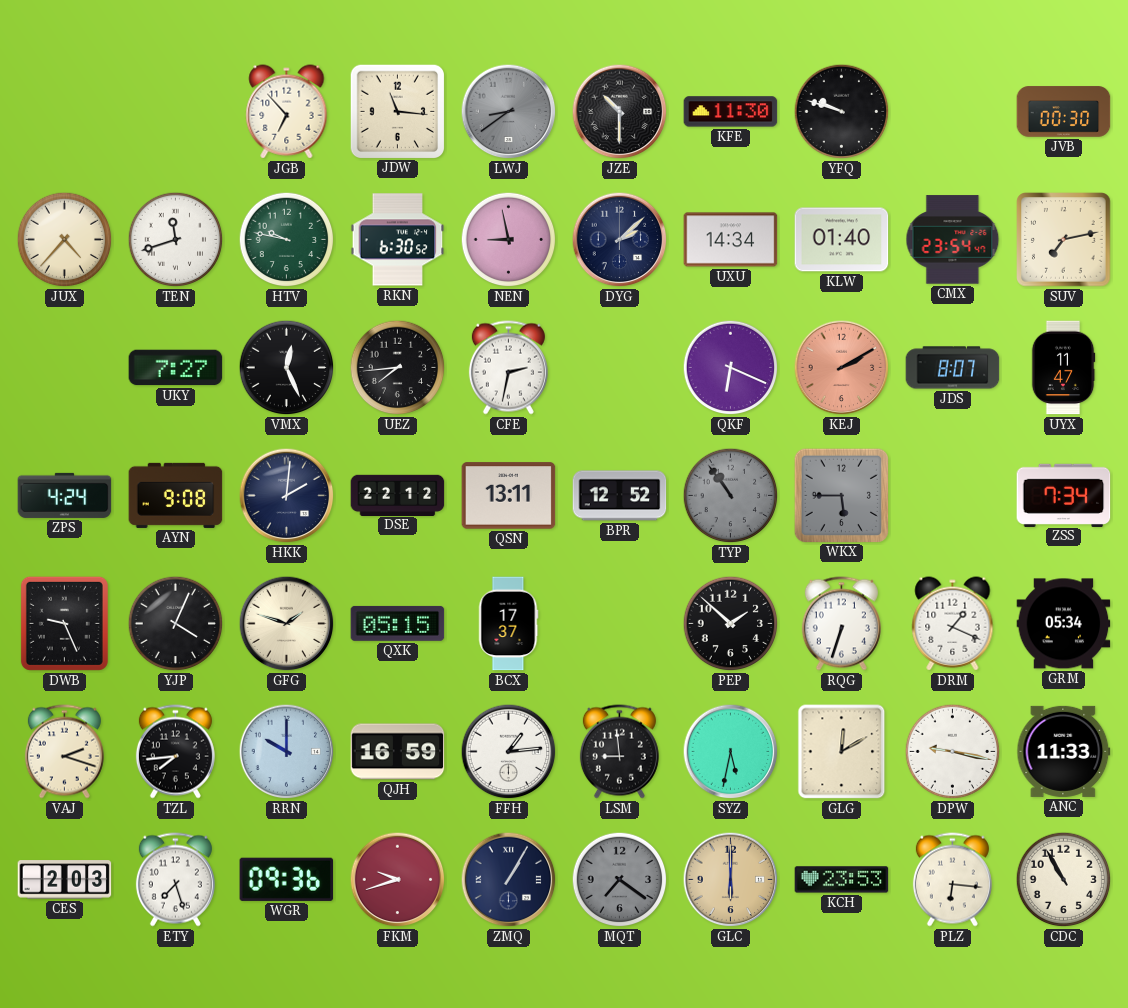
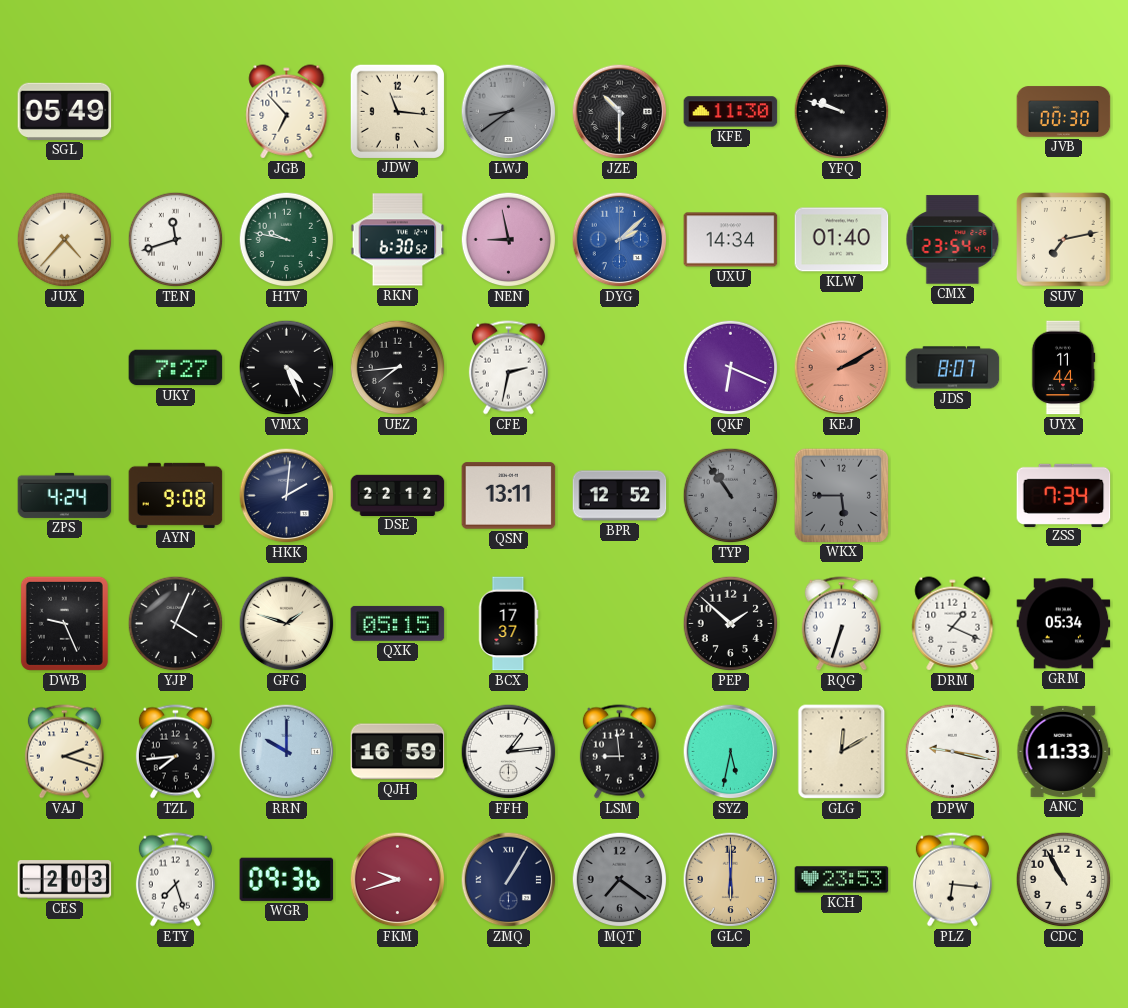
SGL: none -> 05:49
DYG dial: navy -> blue
VMX: 12:26 -> 4:26
UYX: 11:47 -> 11:44
